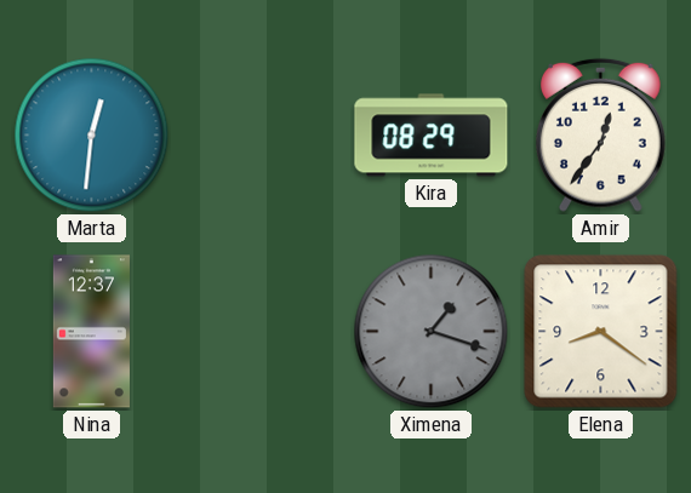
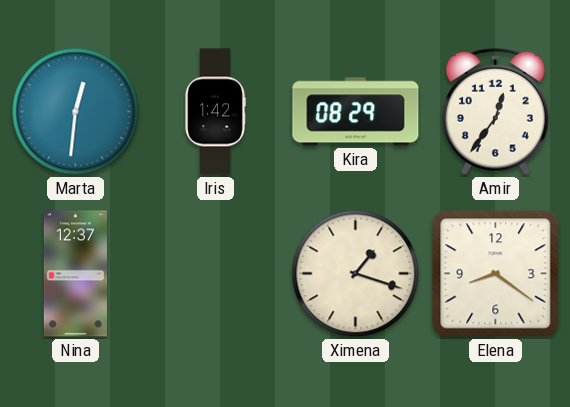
Iris: none -> 1:42
Ximena dial: grey -> cream
